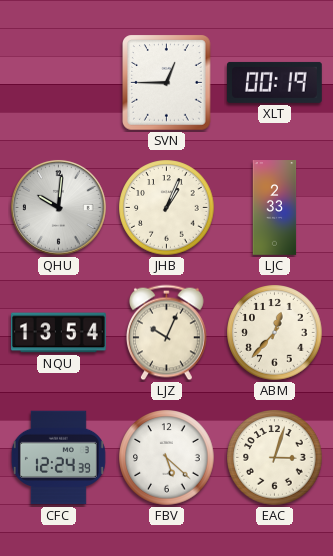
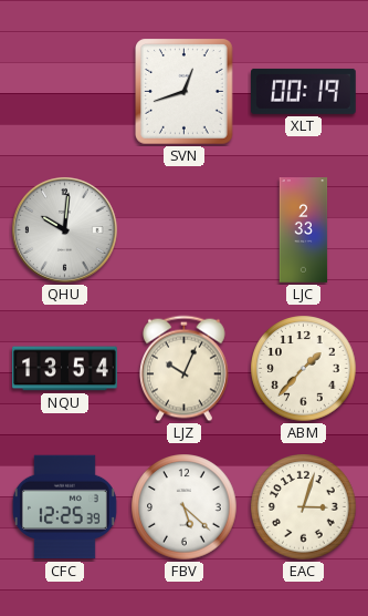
SVN: 12:45 -> 12:42
JHB: 1:04 -> none
ABM: 12:37 -> 1:37
CFC: 12:24 -> 12:25
